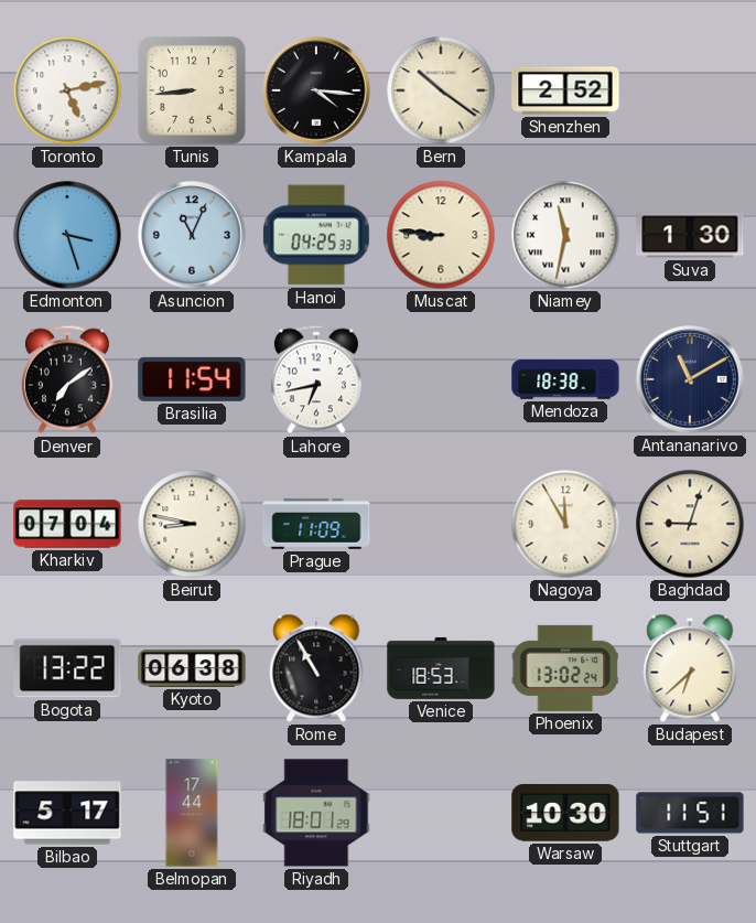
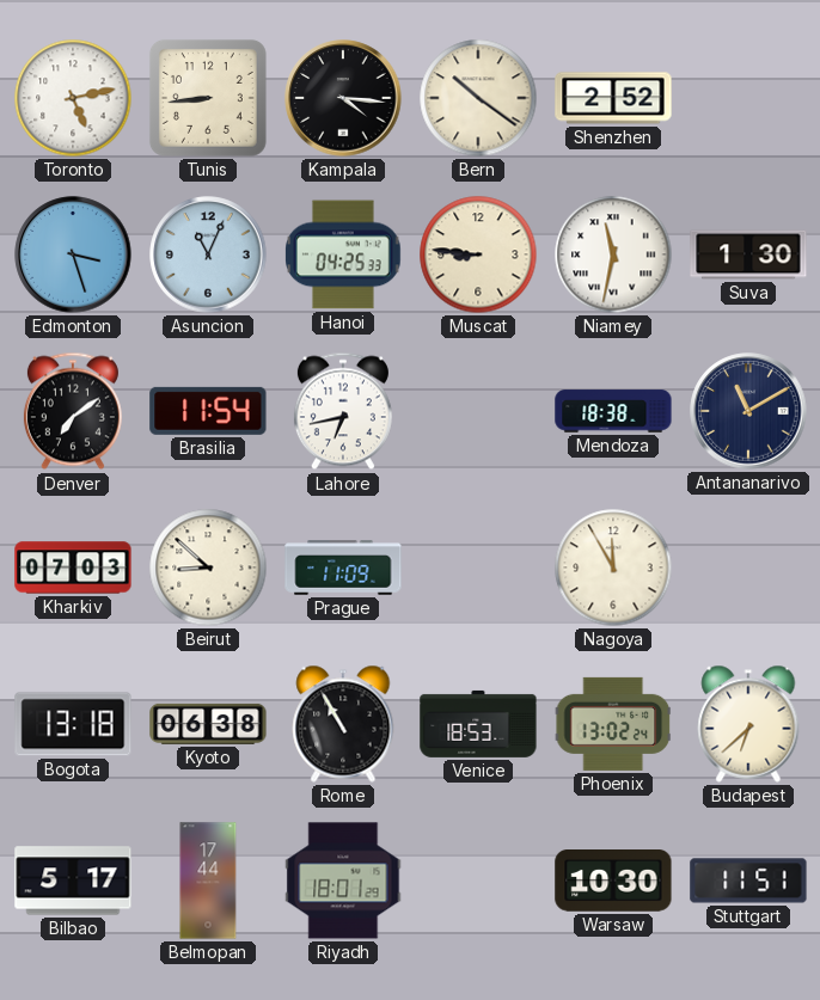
Kharkiv: 07:04 -> 07:03
Beirut: 8:47 -> 8:52
Baghdad: 9:03 -> none
Bogota: 13:22 -> 13:18
